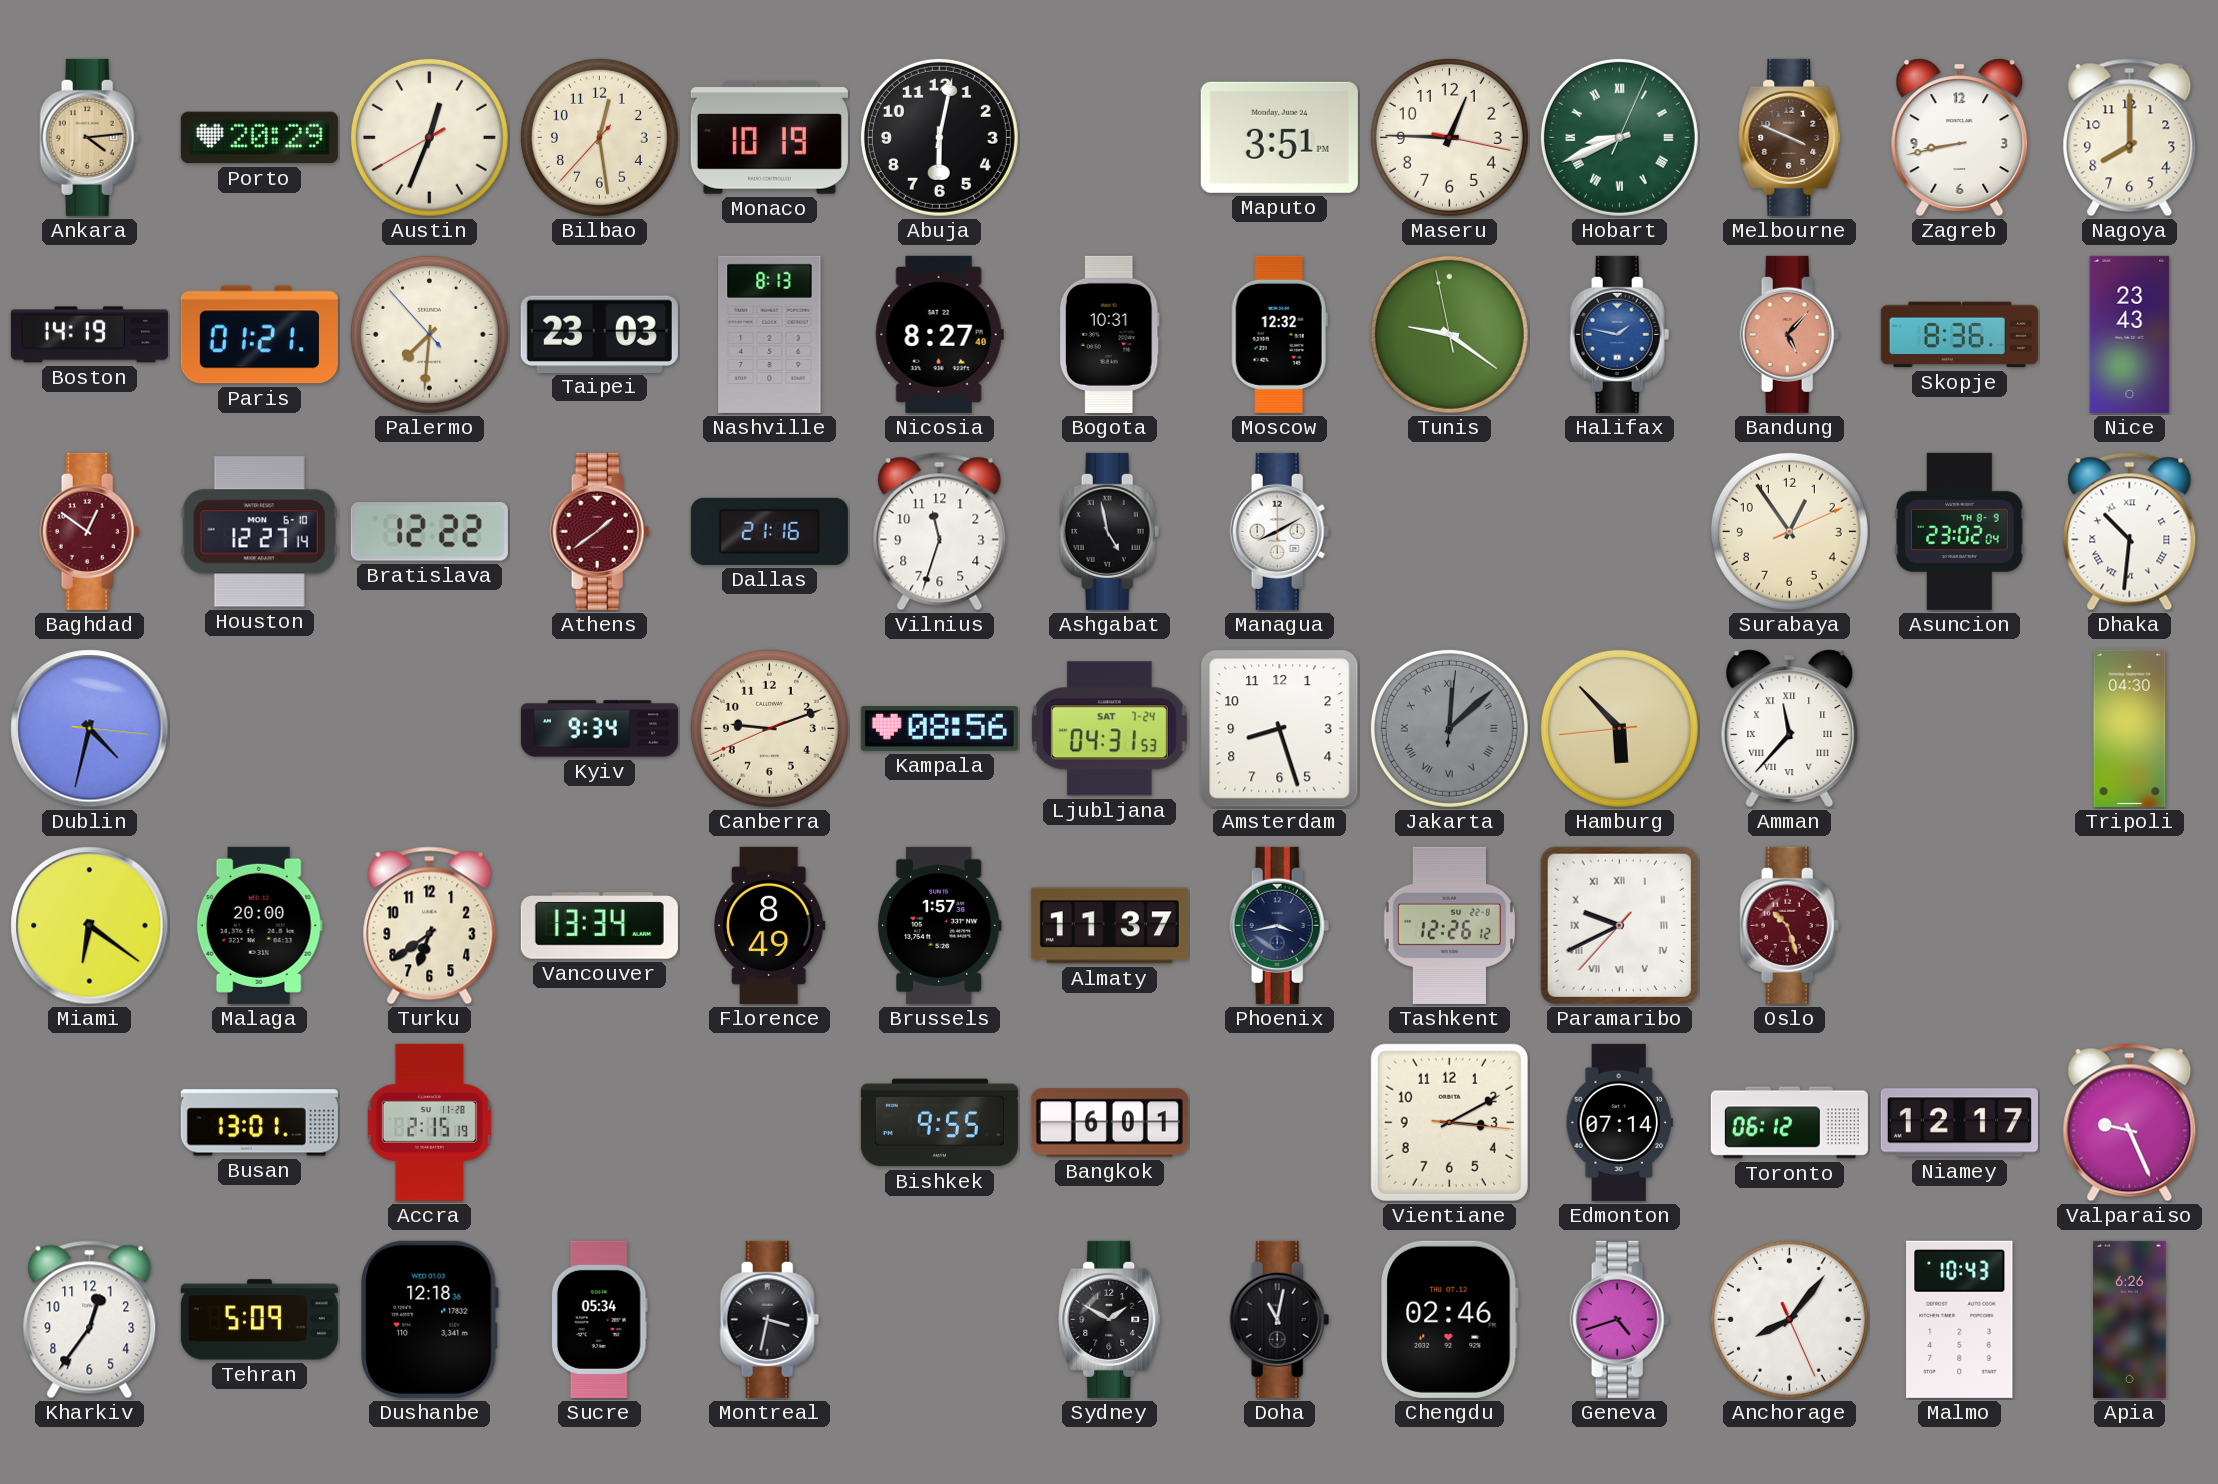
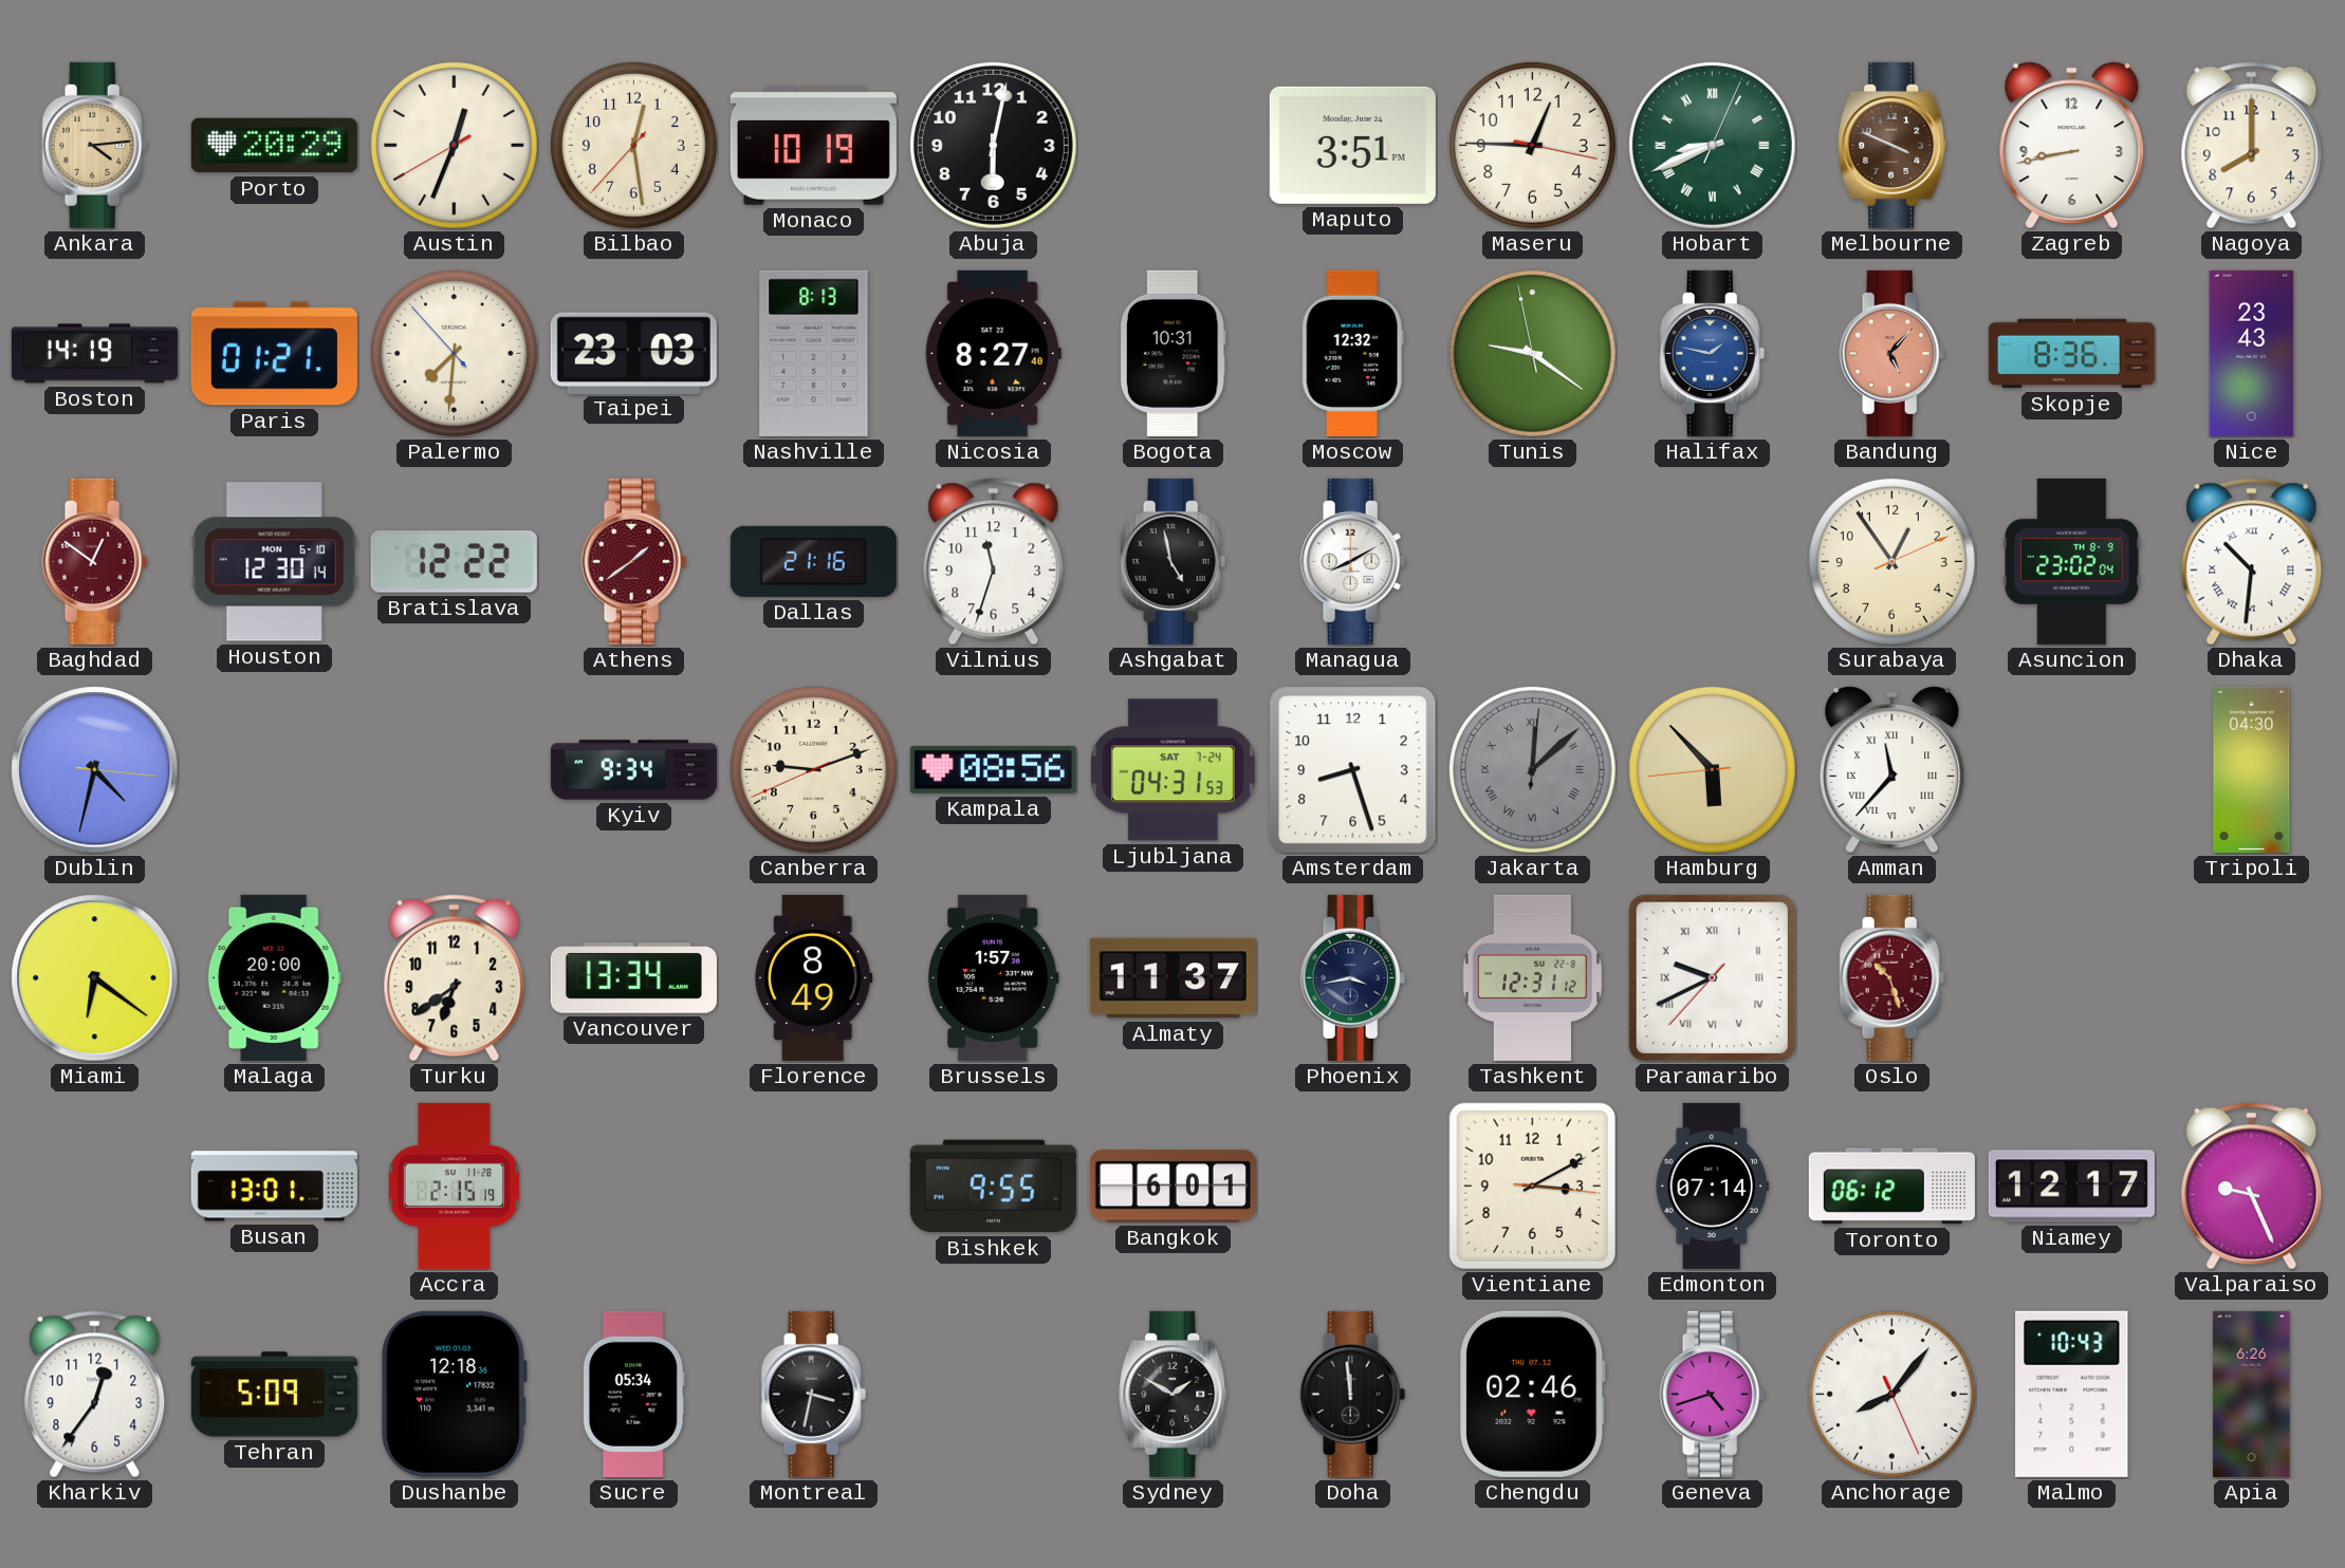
Houston: 12:27 -> 12:30
Tashkent: 12:26 -> 12:31
Doha: 11:02 -> 11:59
